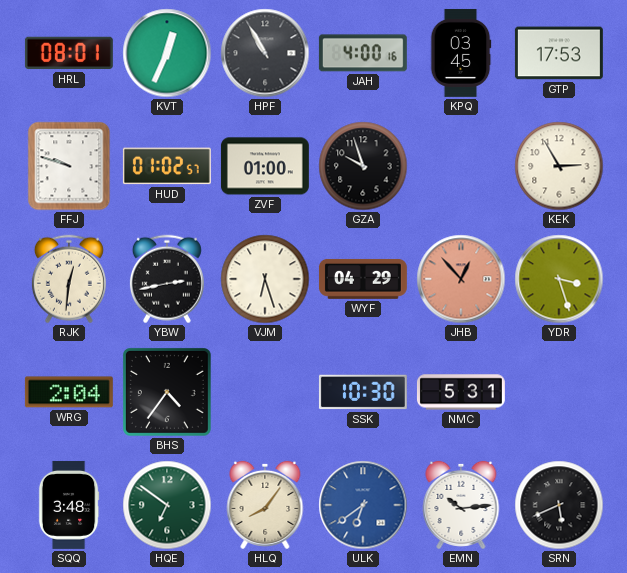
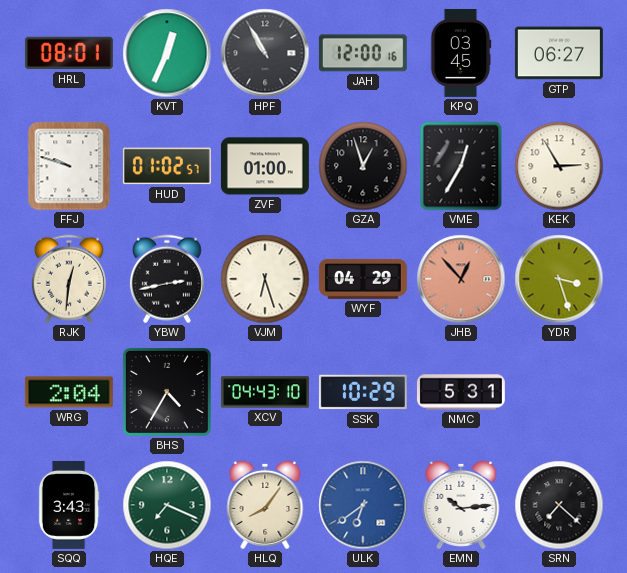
JAH: 4:00 -> 12:00
GTP: 17:53 -> 06:27
GZA: 9:57 -> 12:57
VME: none -> 12:35
BHS: 4:36 -> 4:35
XCV: none -> 04:43
SSK: 10:30 -> 10:29
SQQ: 3:48 -> 3:43
HQE: 6:51 -> 7:19
SRN: 5:41 -> 7:22
